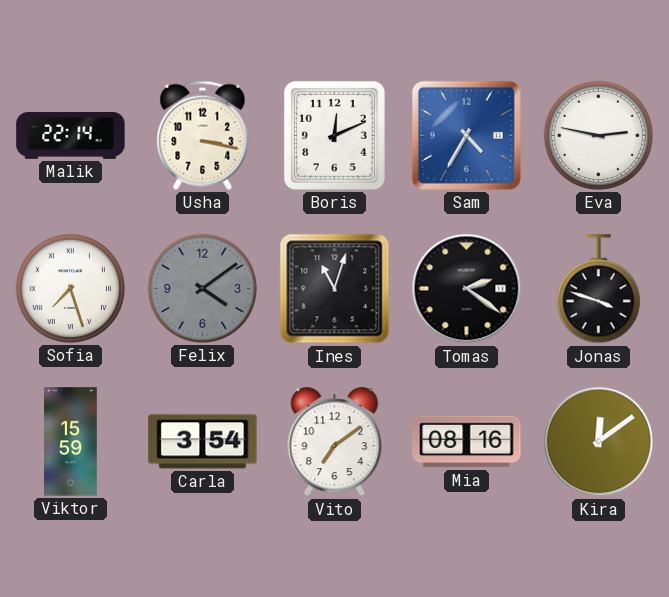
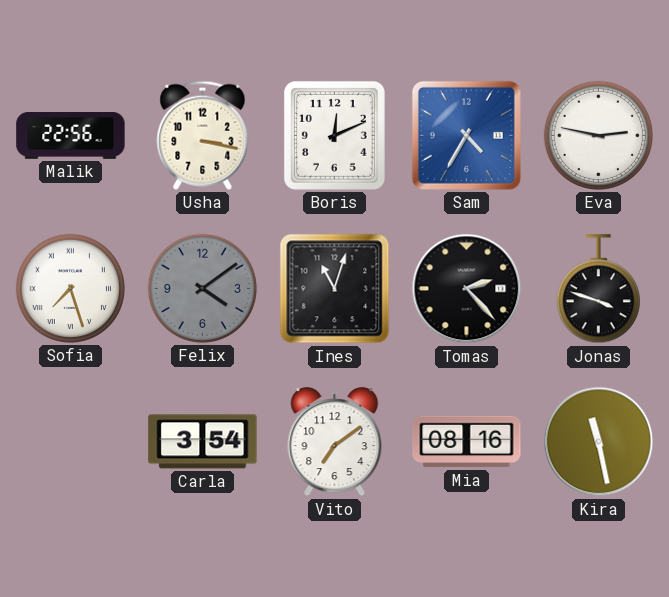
Malik: 22:14 -> 22:56
Tomas: 2:21 -> 2:23
Viktor: 15:59 -> none
Kira: 12:09 -> 11:28
